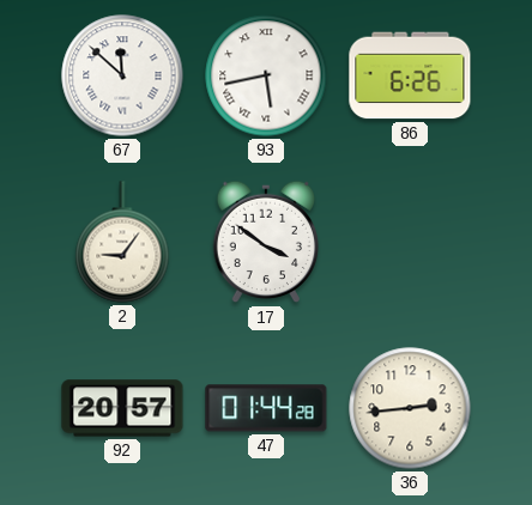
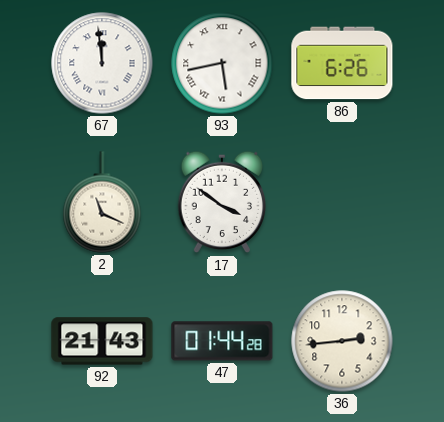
67: 11:52 -> 11:59
2: 9:06 -> 11:19
92: 20:57 -> 21:43
